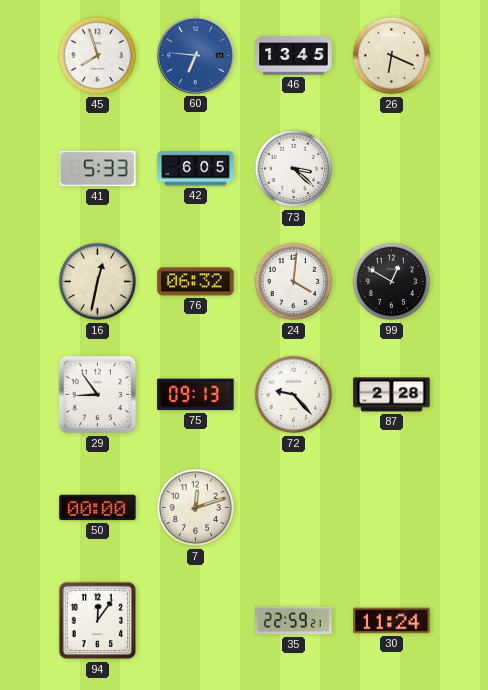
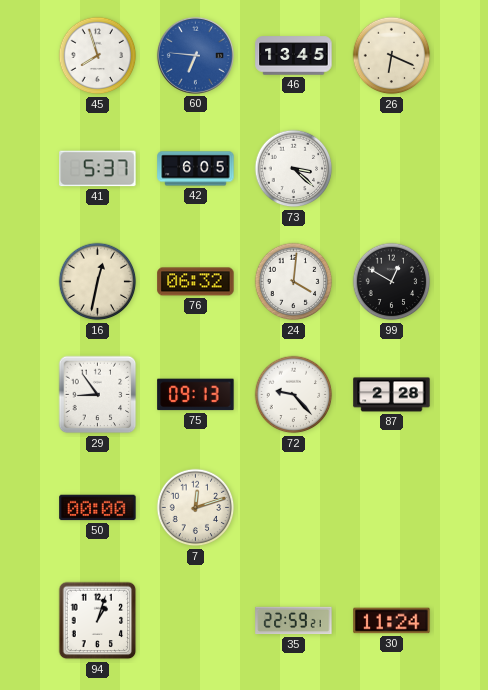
41: 5:33 -> 5:37
94: 12:06 -> 1:03
